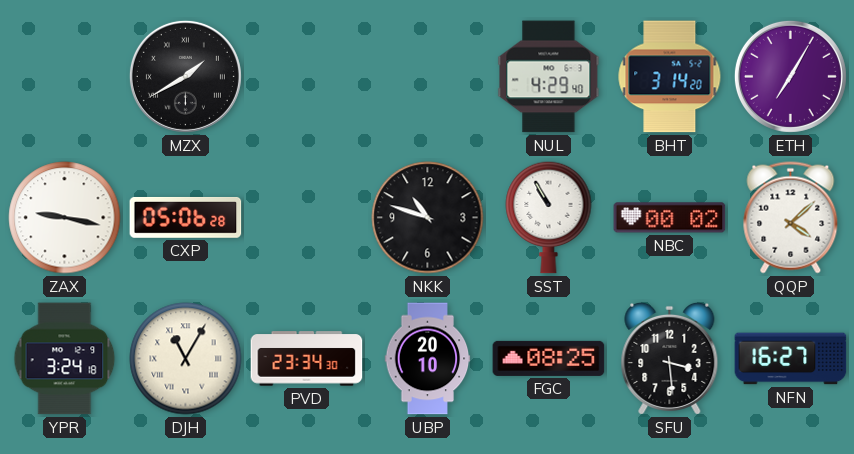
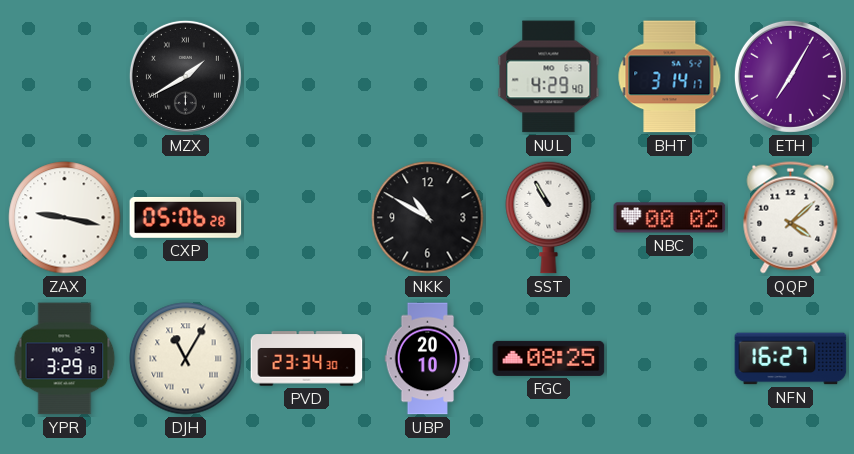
BHT: 3:14:20 -> 3:14:17
NKK: 10:48 -> 10:50
YPR: 3:24 -> 3:29
SFU: 3:29 -> none
